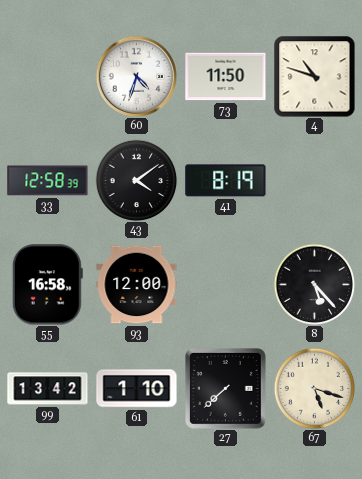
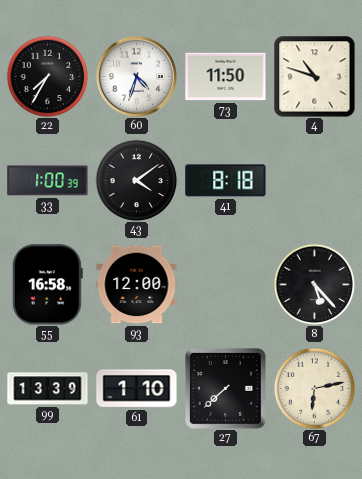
22: none -> 7:35
33: 12:58 -> 1:00
41: 8:19 -> 8:18
99: 13:42 -> 13:39
67: 5:18 -> 6:13
